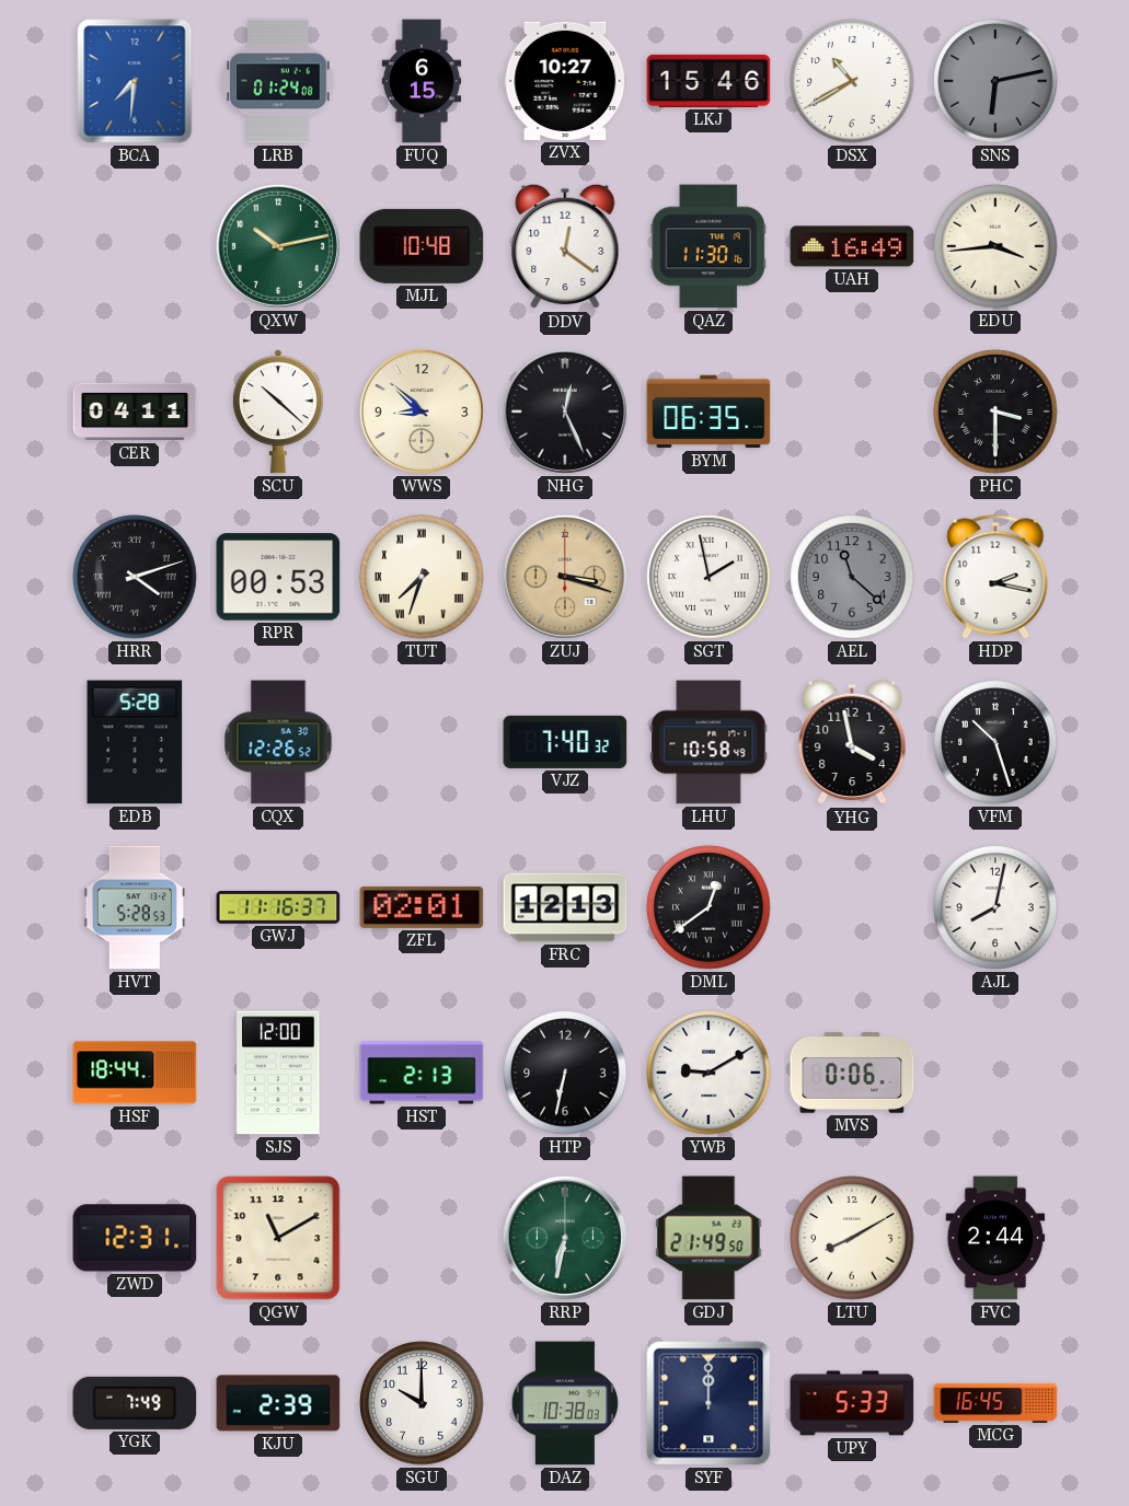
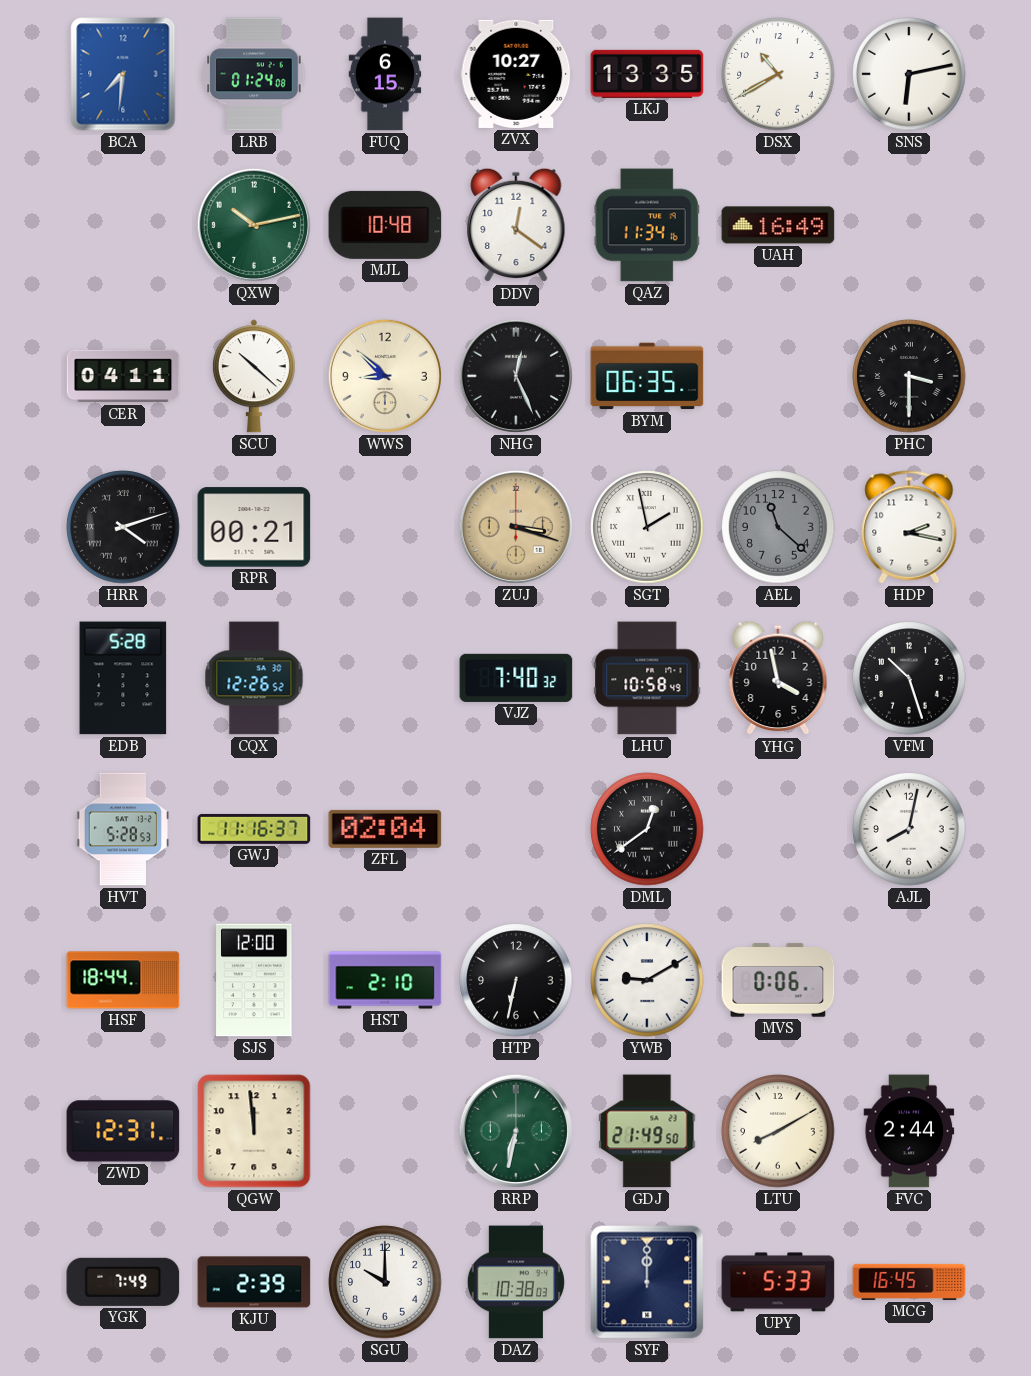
LKJ: 15:46 -> 13:35
SNS dial: grey -> white
QAZ: 11:30 -> 11:34
EDU: 3:44 -> none
RPR: 00:53 -> 00:21
TUT: 7:33 -> none
ZFL: 02:01 -> 02:04
FRC: 12:13 -> none
HST: 2:13 -> 2:10
QGW: 11:10 -> 11:59
